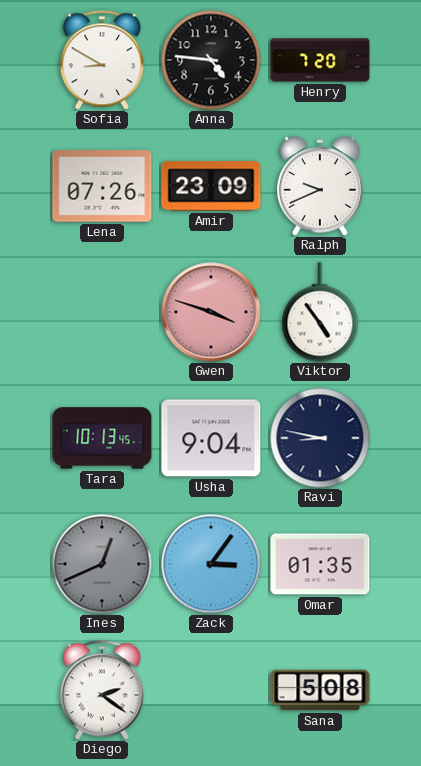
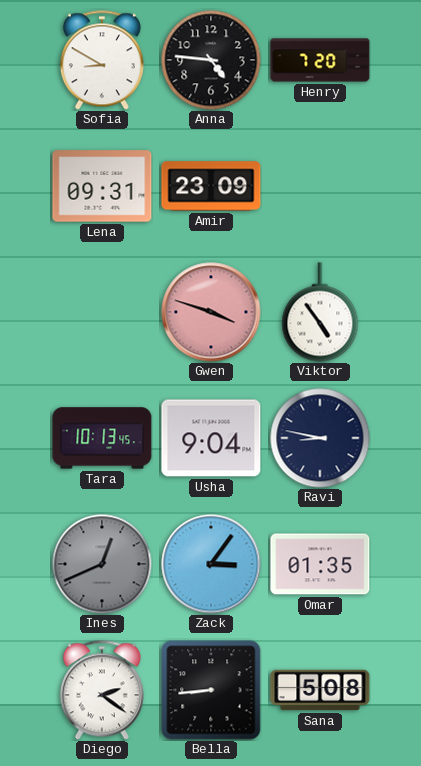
Lena: 07:26 -> 09:31
Ralph: 9:41 -> none
Bella: none -> 8:44
